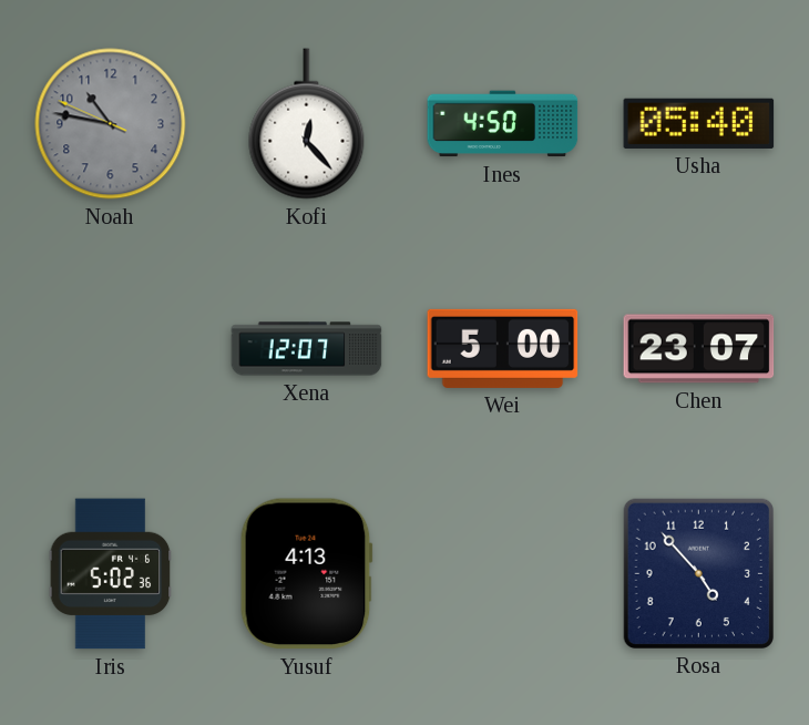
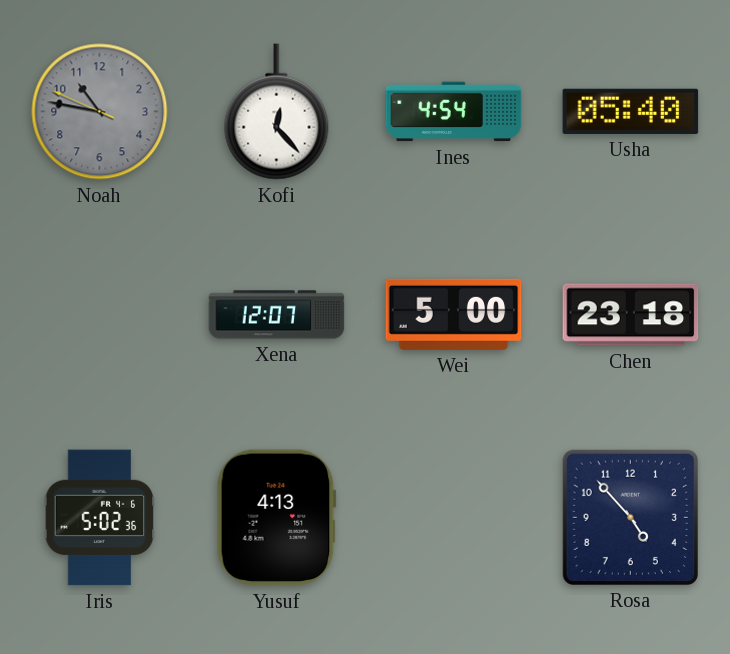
Ines: 4:50 -> 4:54
Chen: 23:07 -> 23:18
